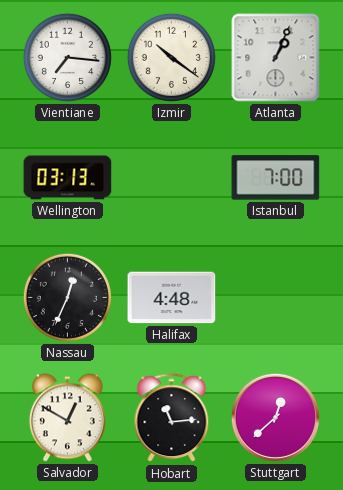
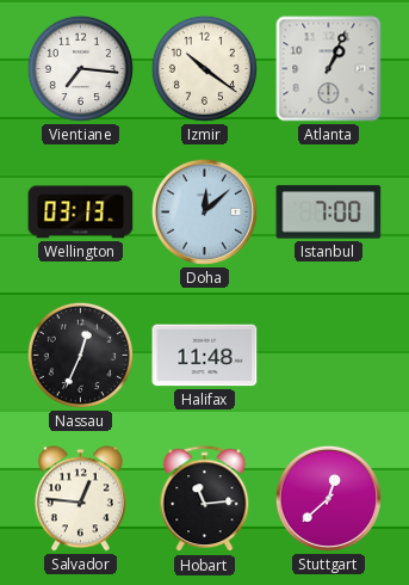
Doha: none -> 12:08
Halifax: 4:48 -> 11:48
Salvador: 12:50 -> 12:46
